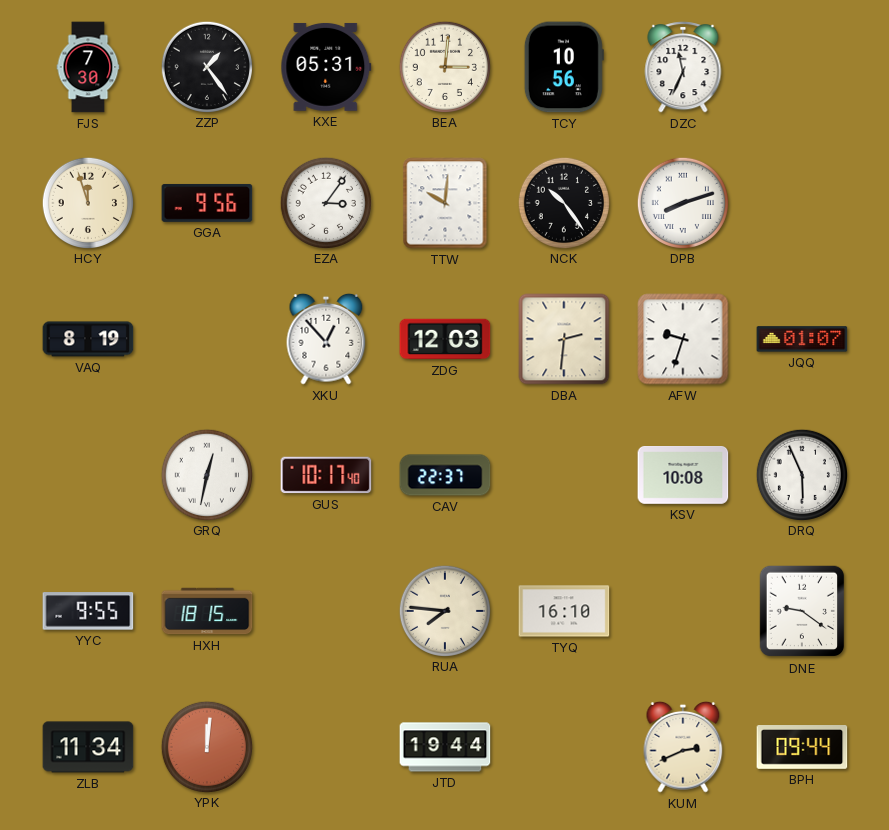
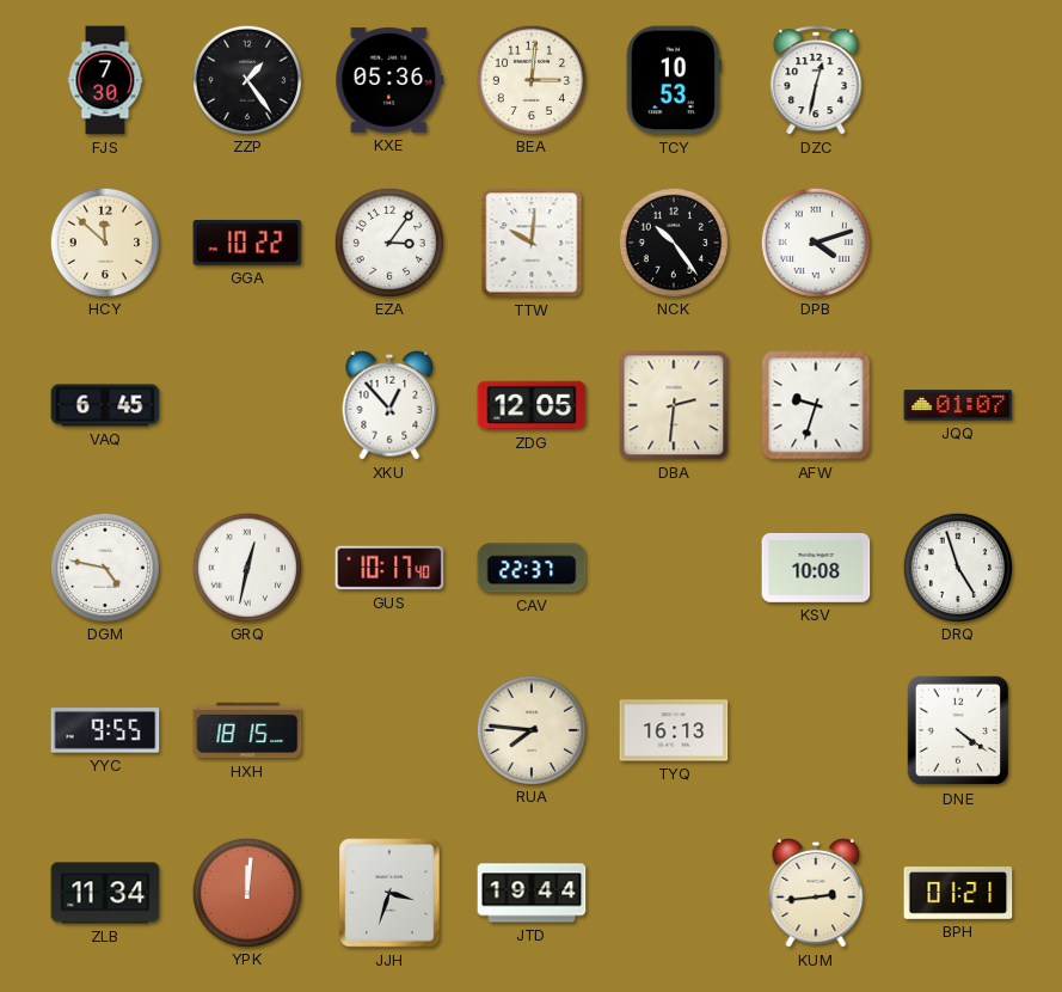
KXE: 05:31 -> 05:36
TCY: 10:56 -> 10:53
DZC: 11:34 -> 12:32
HCY: 11:57 -> 11:52
GGA: 9:56 -> 10:22
DPB: 8:12 -> 4:12
VAQ: 8:19 -> 6:45
ZDG: 12:03 -> 12:05
DGM: none -> 4:47
DRQ: 5:56 -> 4:57
TYQ: 16:10 -> 16:13
DNE: 9:21 -> 4:21
JJH: none -> 3:33
KUM: 2:41 -> 2:44
BPH: 09:44 -> 01:21
